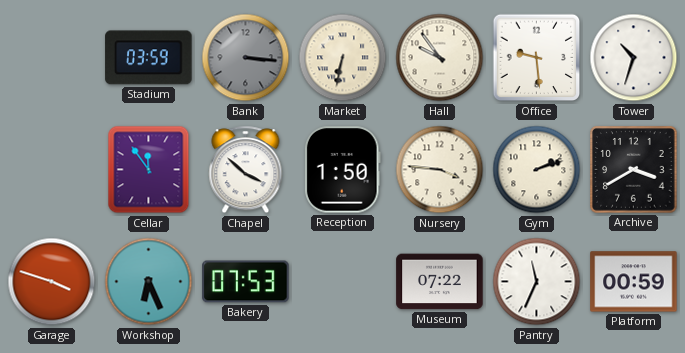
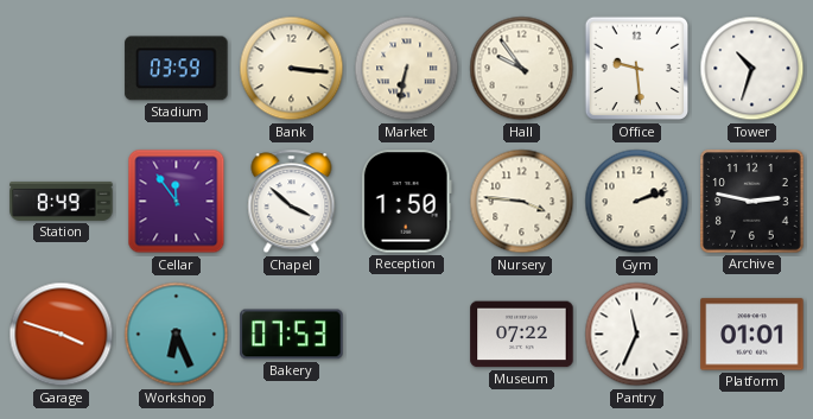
Bank dial: grey -> cream
Station: none -> 8:49
Archive: 3:40 -> 2:47
Platform: 00:59 -> 01:01
